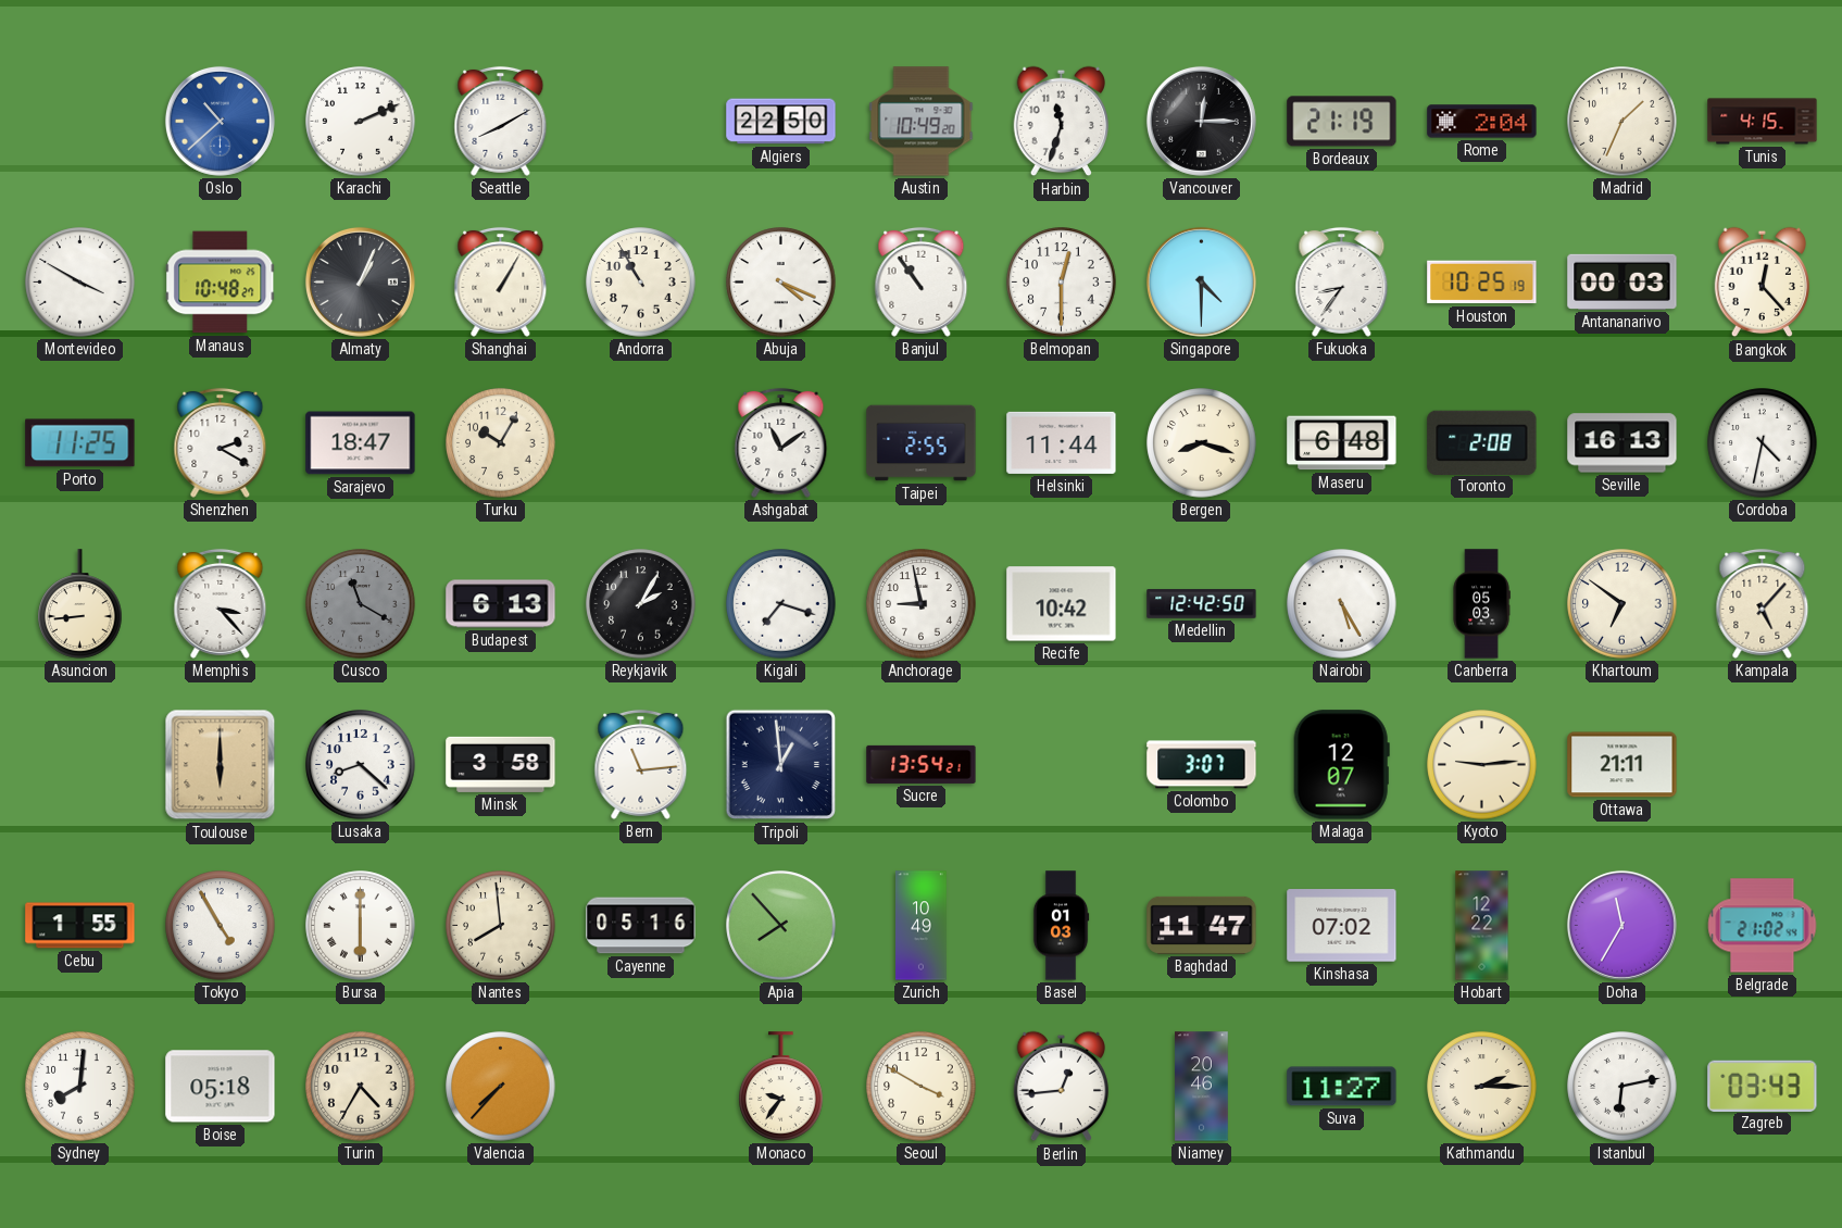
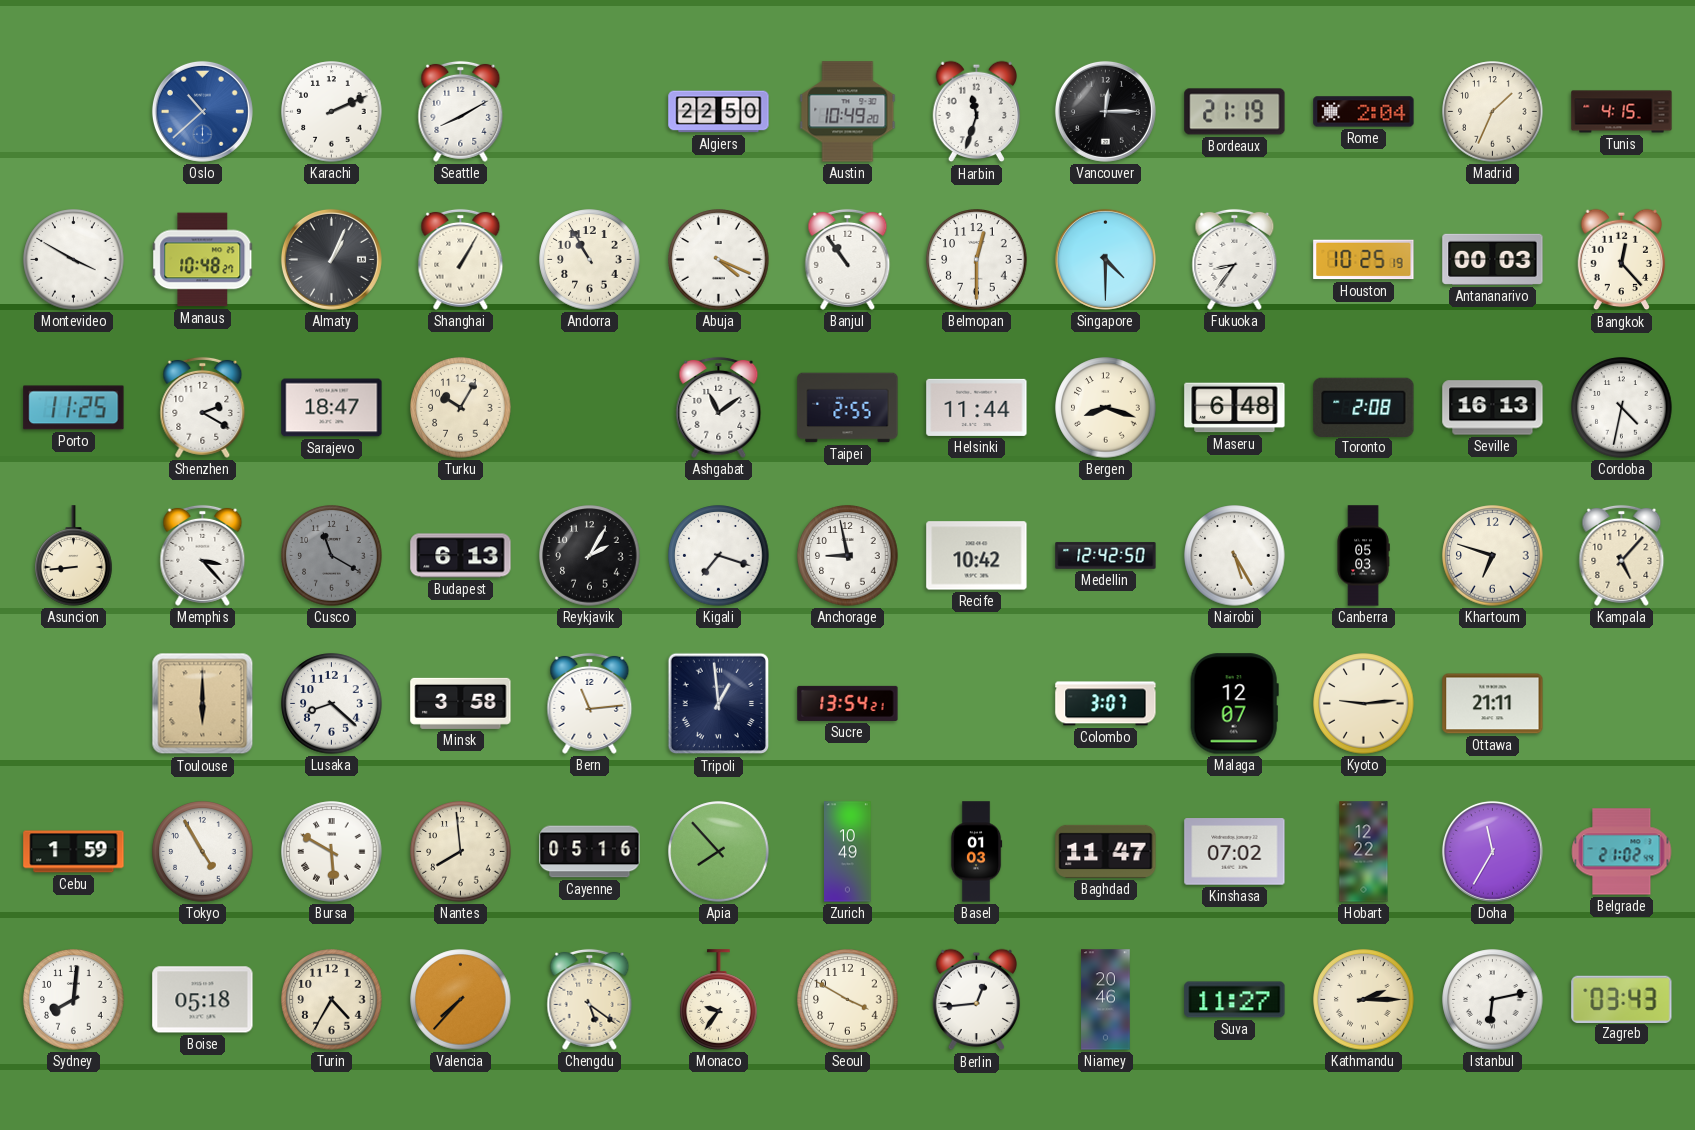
Khartoum: 6:51 -> 6:48
Cebu: 1:55 -> 1:59
Bursa: 6:00 -> 5:50
Chengdu: none -> 5:21
